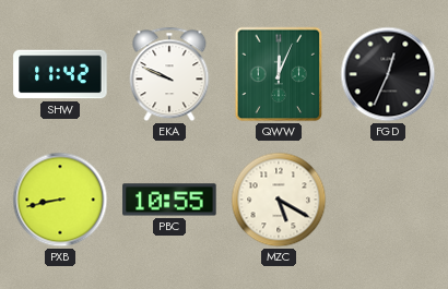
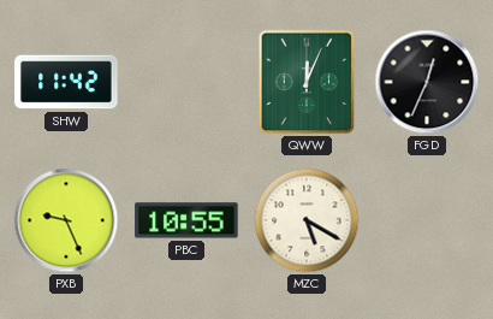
EKA: 9:49 -> none
PXB: 8:43 -> 9:26
